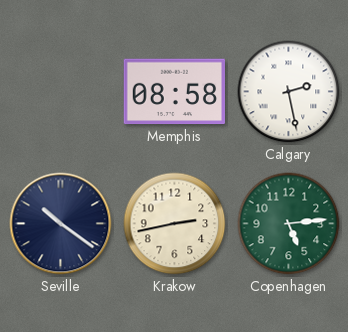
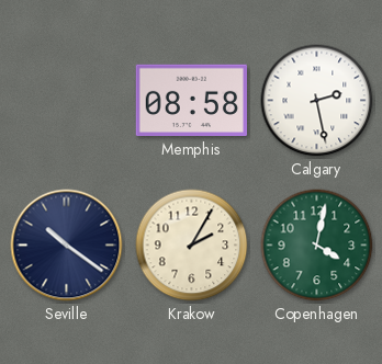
Krakow: 2:43 -> 2:05
Copenhagen: 5:14 -> 4:02
